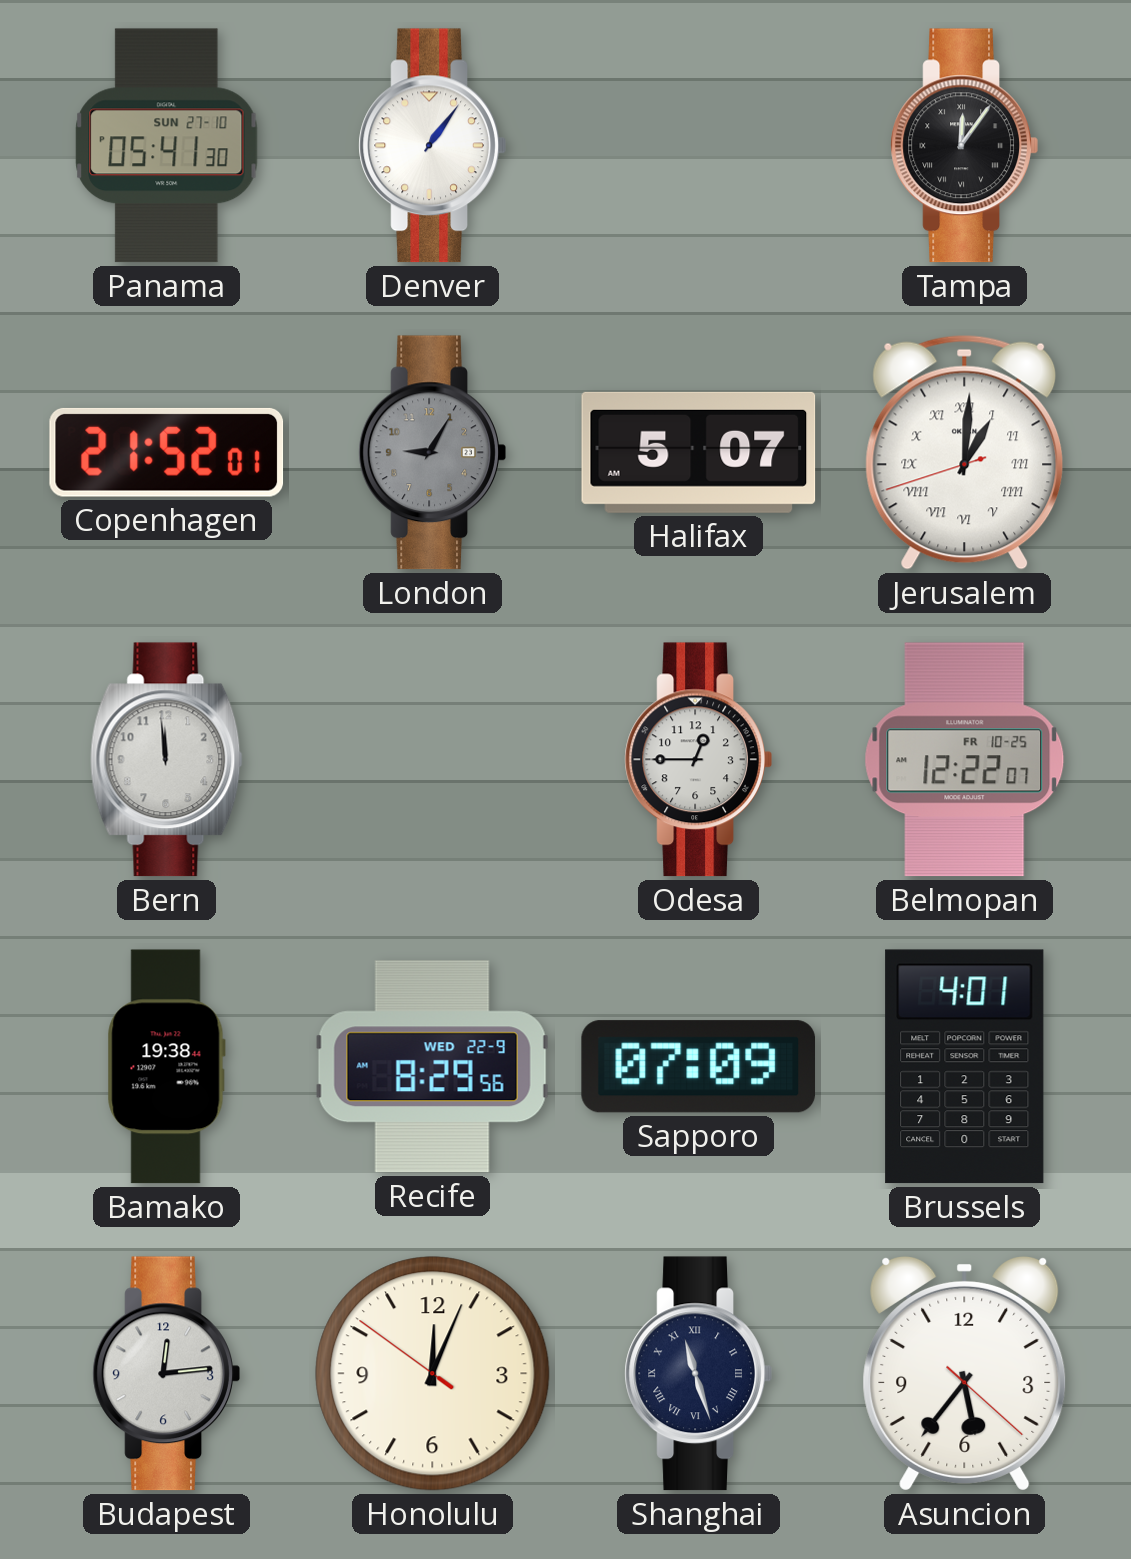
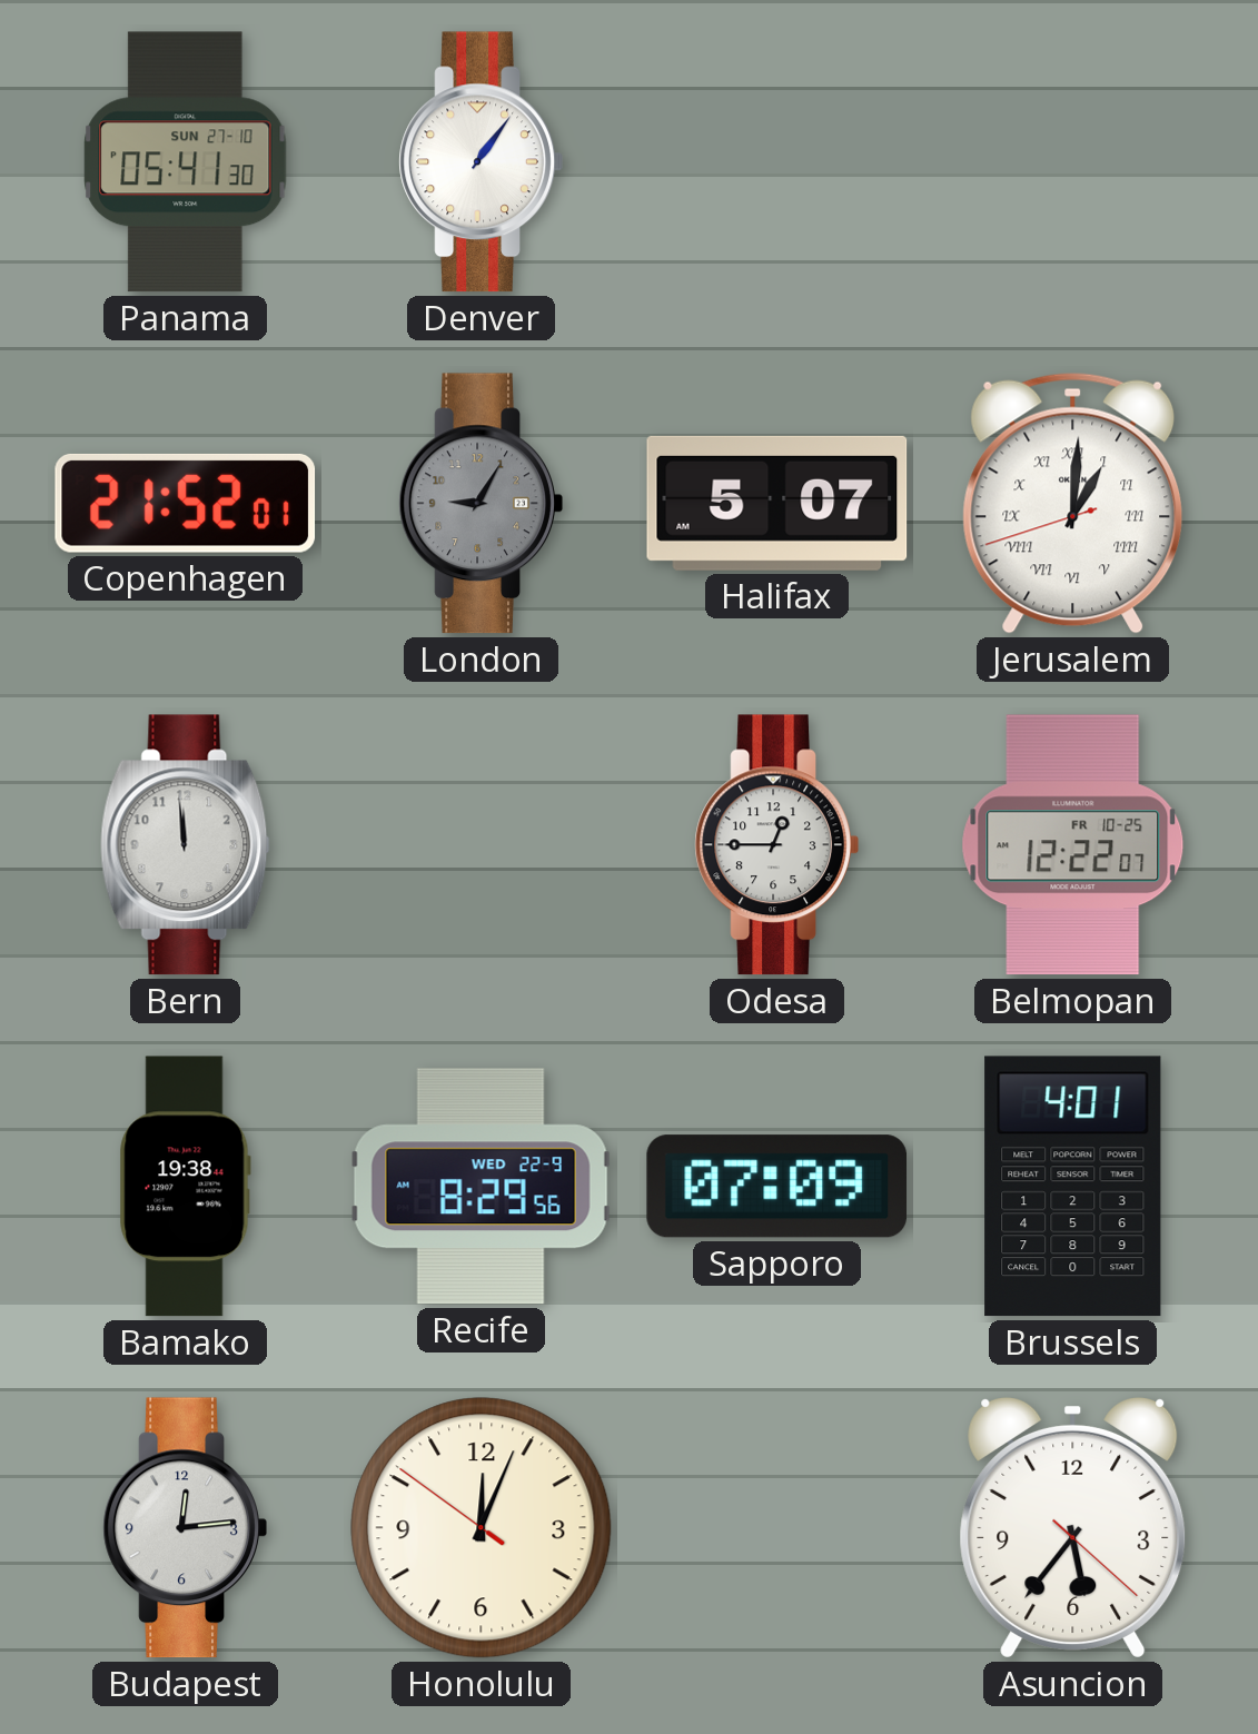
Tampa: 12:06 -> none
Shanghai: 11:27 -> none
